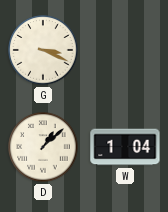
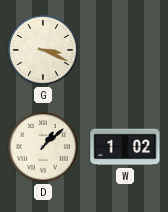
W: 1:04 -> 1:02
